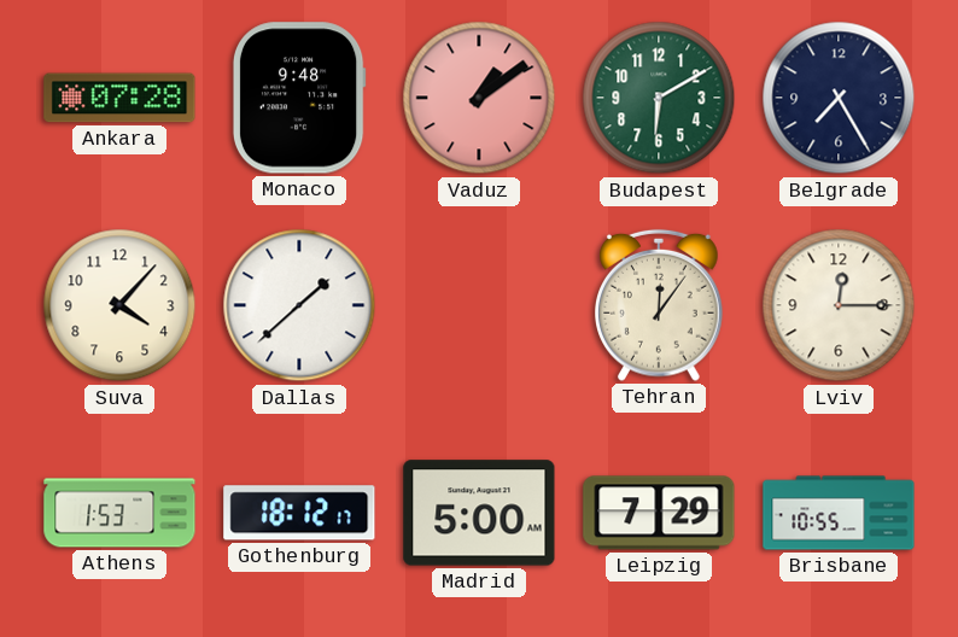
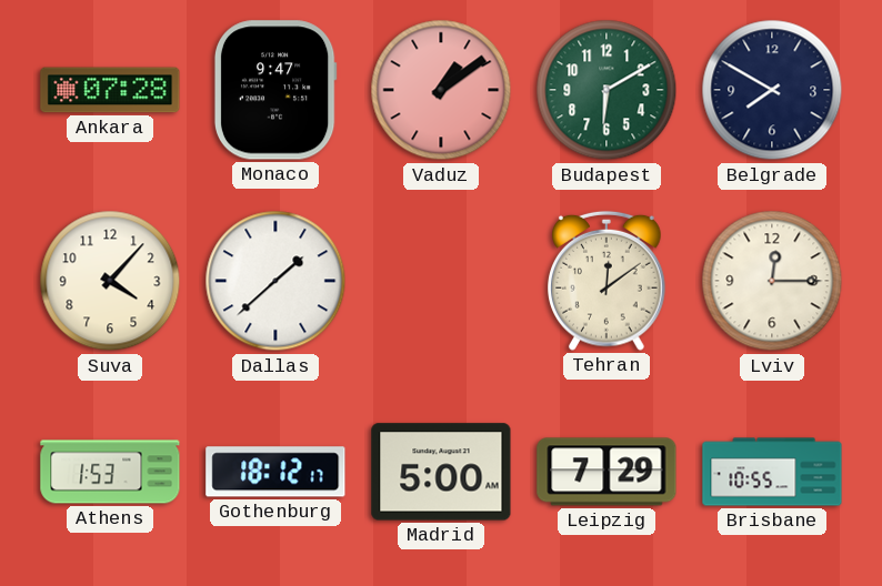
Monaco: 9:48 -> 9:47
Belgrade: 7:25 -> 7:50
Tehran: 12:06 -> 12:09
